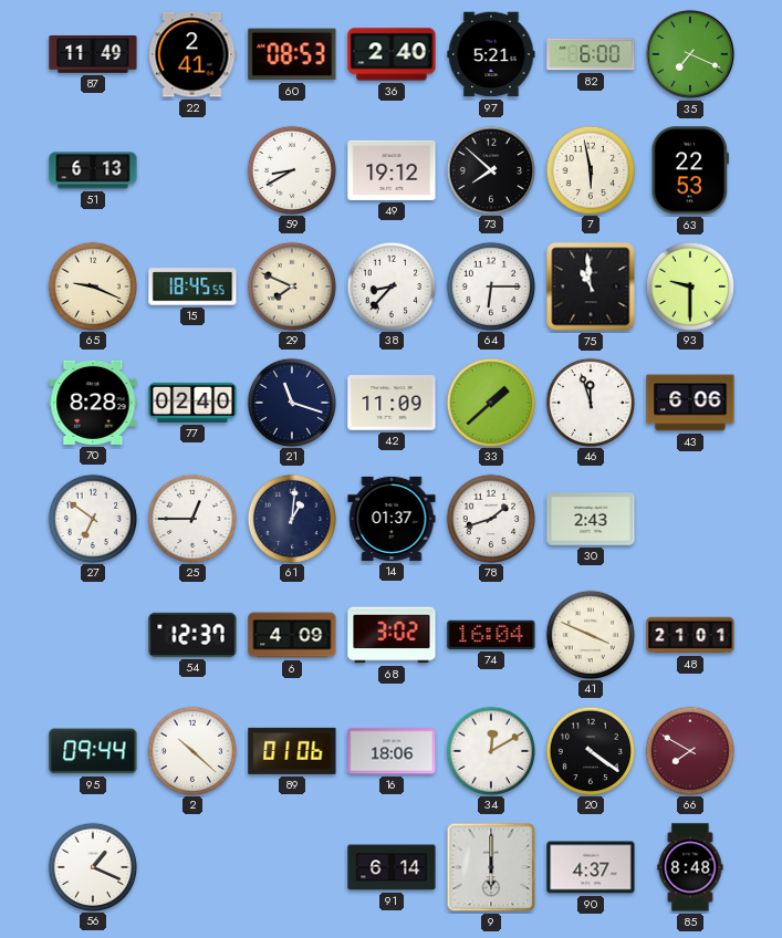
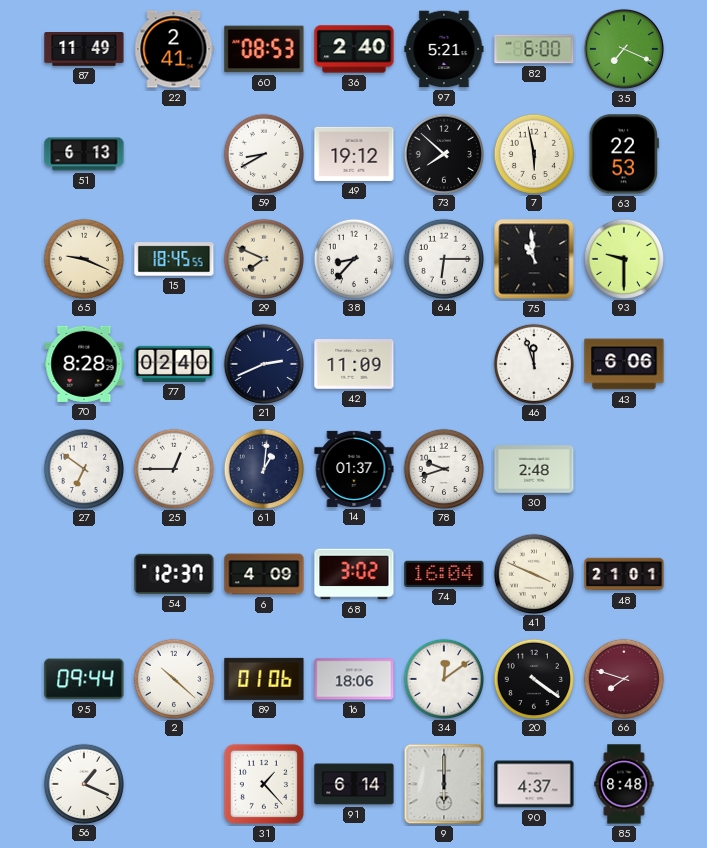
21: 11:18 -> 2:41
33: 1:38 -> none
78: 1:42 -> 9:42
30: 2:43 -> 2:48
34: 12:10 -> 12:09
66: 7:50 -> 7:48
31: none -> 1:23
